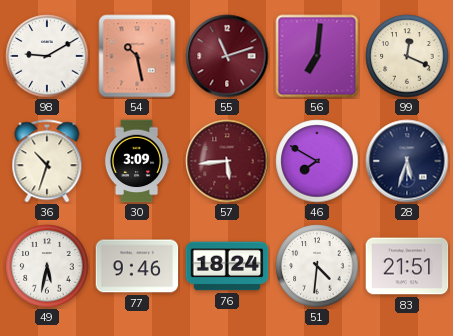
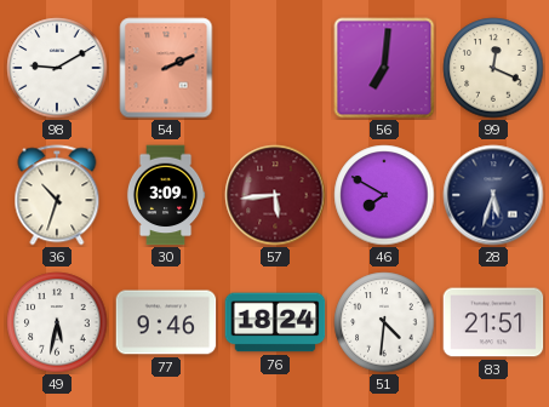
54: 10:28 -> 2:11
55: 11:12 -> none
